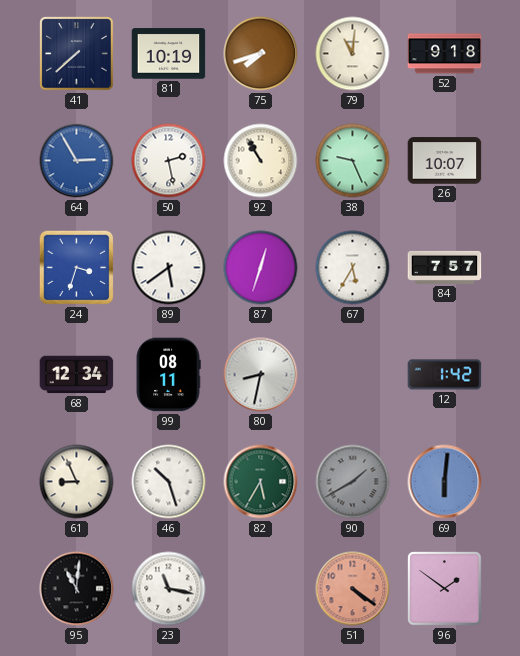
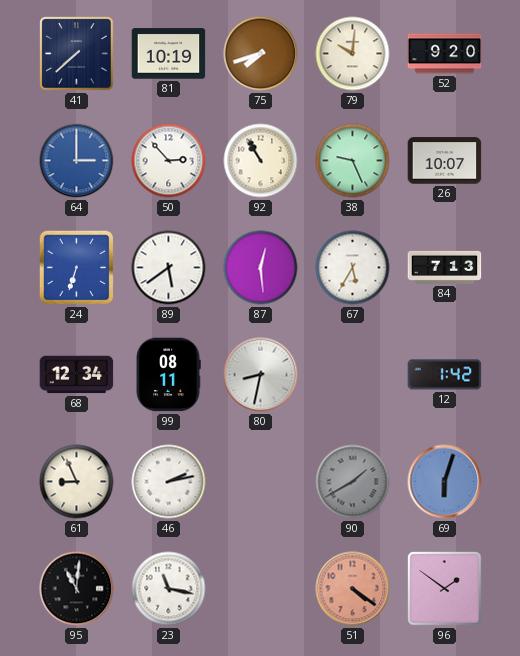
79: 11:01 -> 10:01
52: 9:18 -> 9:20
64: 2:55 -> 3:00
50: 2:28 -> 2:53
24: 3:33 -> 6:33
87: 12:33 -> 12:29
84: 7:57 -> 7:13
46: 10:27 -> 2:13
82: 5:35 -> none
69: 6:01 -> 6:03
